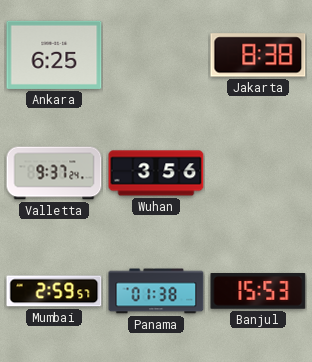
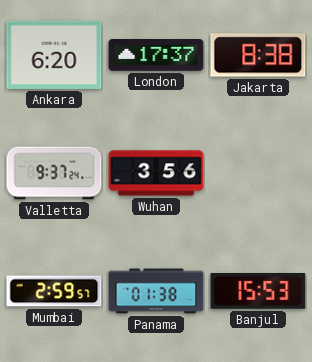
Ankara: 6:25 -> 6:20
London: none -> 17:37
